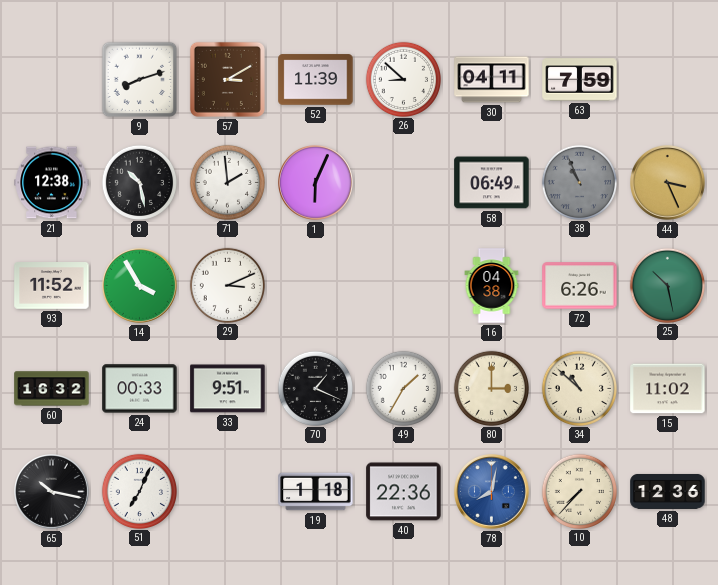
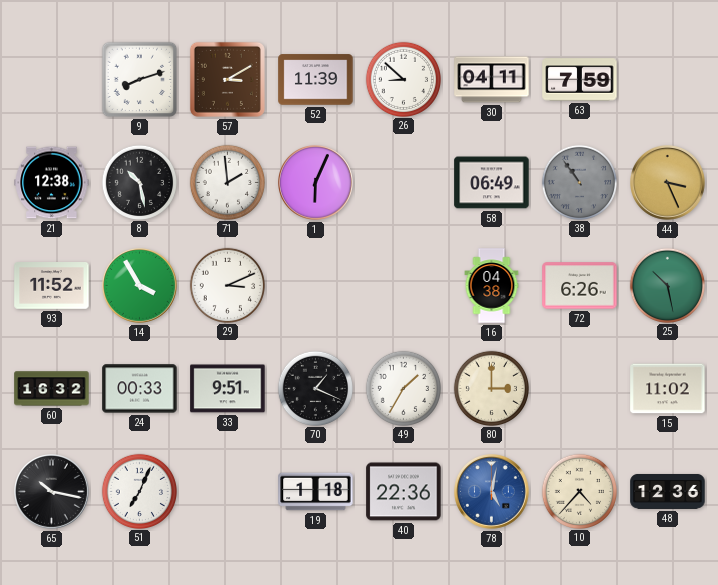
38: 10:56 -> 10:54
34: 10:52 -> none
78: 8:02 -> 5:02
10: 7:37 -> 4:37
